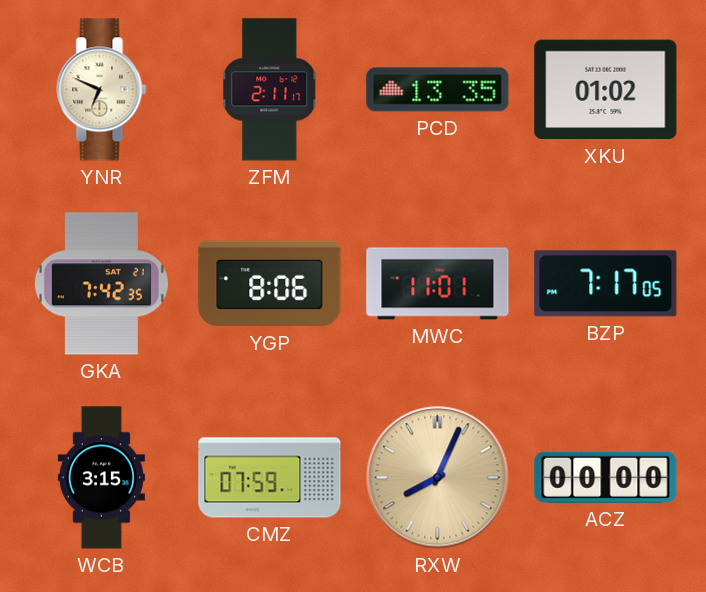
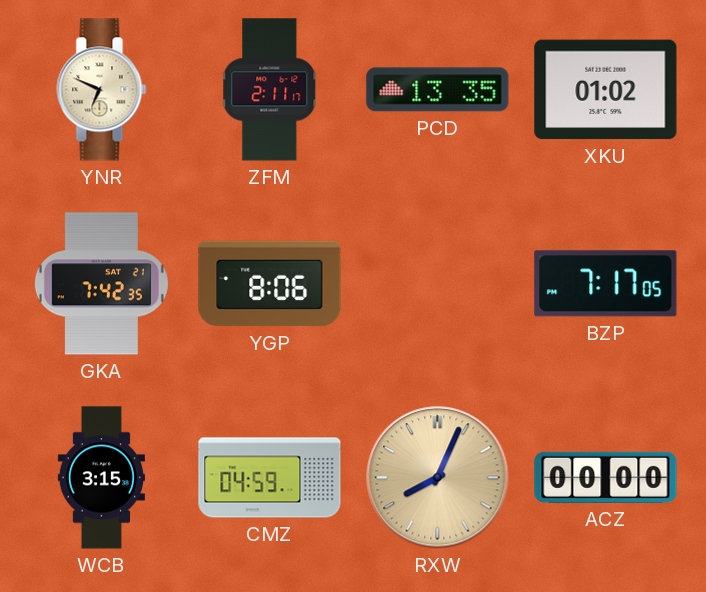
MWC: 11:01 -> none
CMZ: 07:59 -> 04:59
